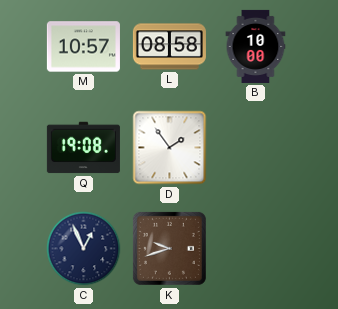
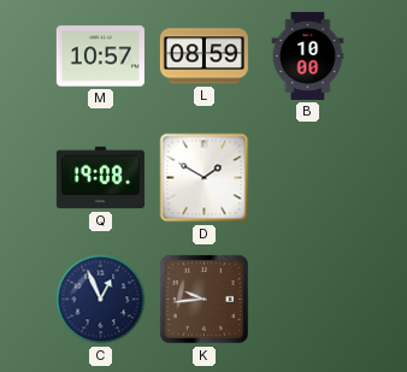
L: 08:58 -> 08:59
D: 1:54 -> 1:50
K: 9:42 -> 9:44
